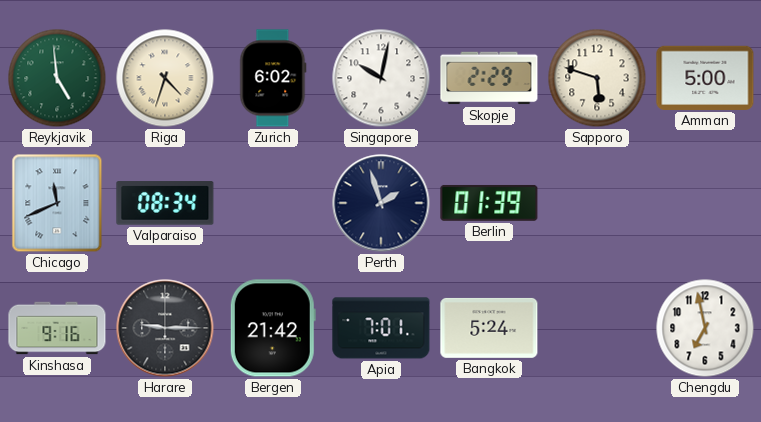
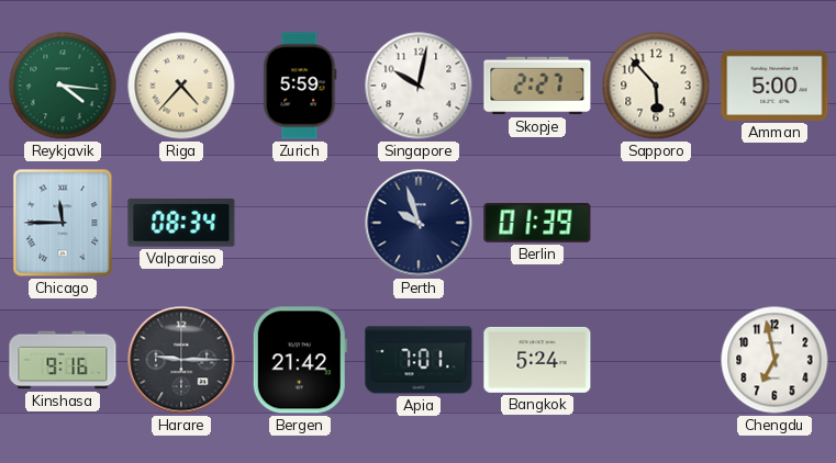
Reykjavik: 4:59 -> 4:16
Riga: 4:33 -> 4:37
Zurich: 6:02 -> 5:59
Skopje: 2:29 -> 2:27
Sapporo: 5:48 -> 5:53
Chicago: 11:41 -> 11:45
Perth: 1:57 -> 9:57
